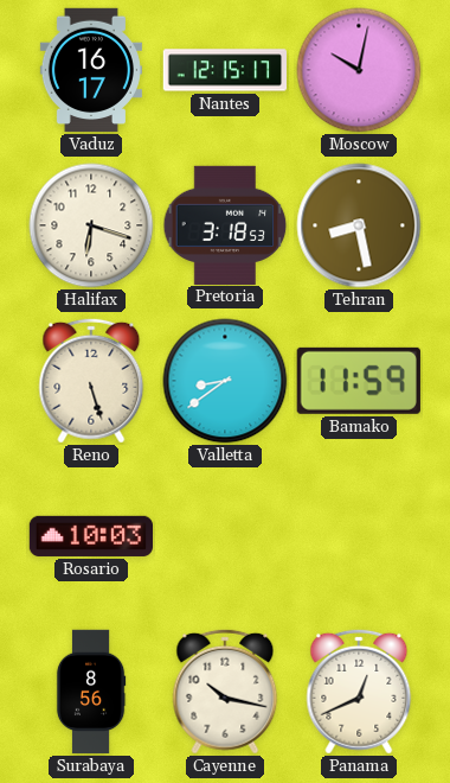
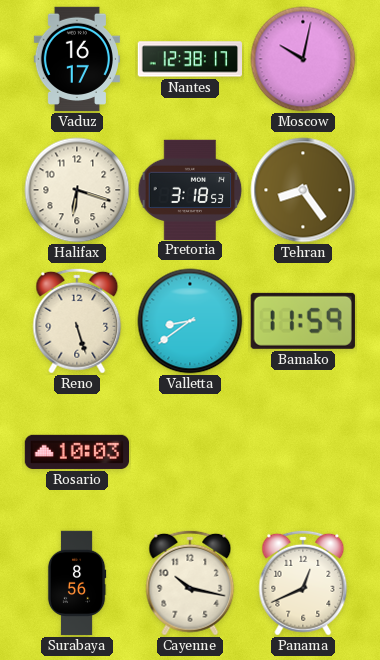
Nantes: 12:15 -> 12:38
Tehran: 8:28 -> 8:24
